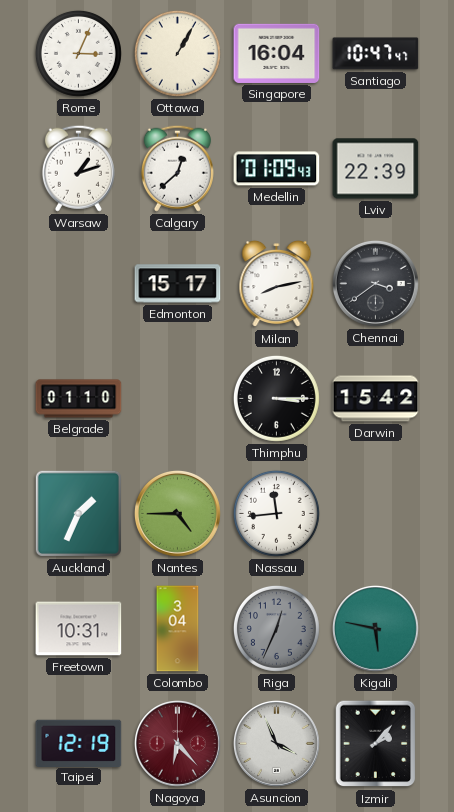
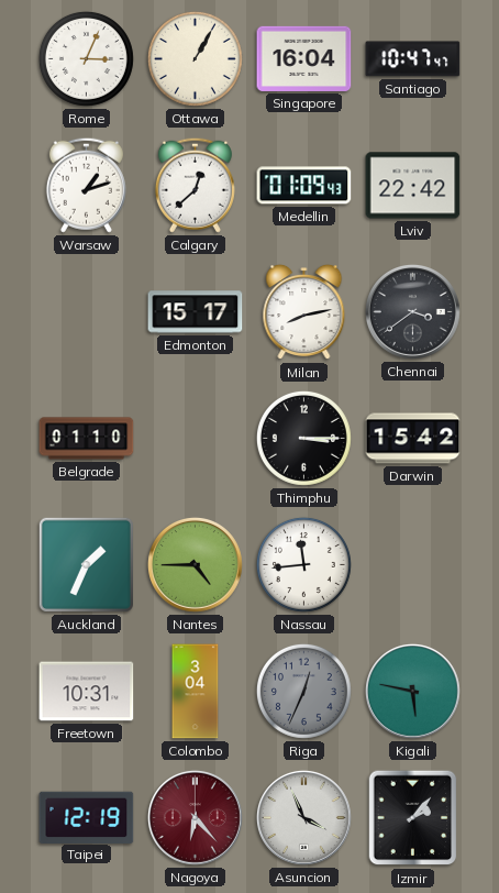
Lviv: 22:39 -> 22:42
